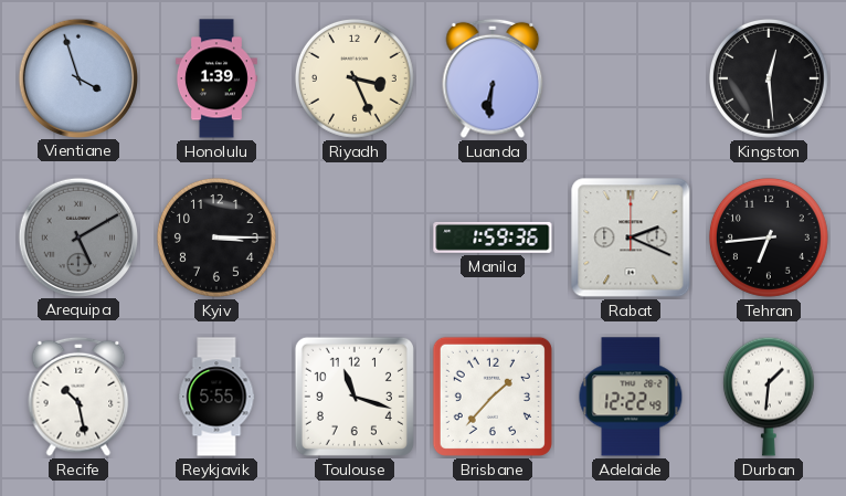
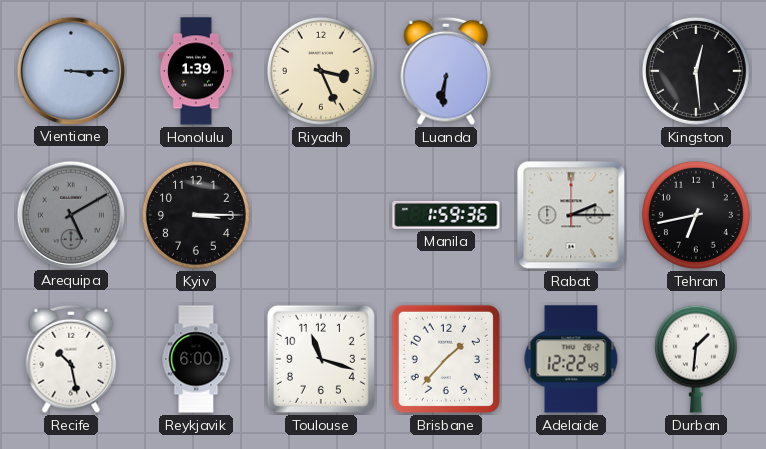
Vientiane: 3:57 -> 3:15
Rabat: 2:19 -> 2:15
Tehran: 6:44 -> 6:43
Reykjavik: 5:55 -> 6:00
